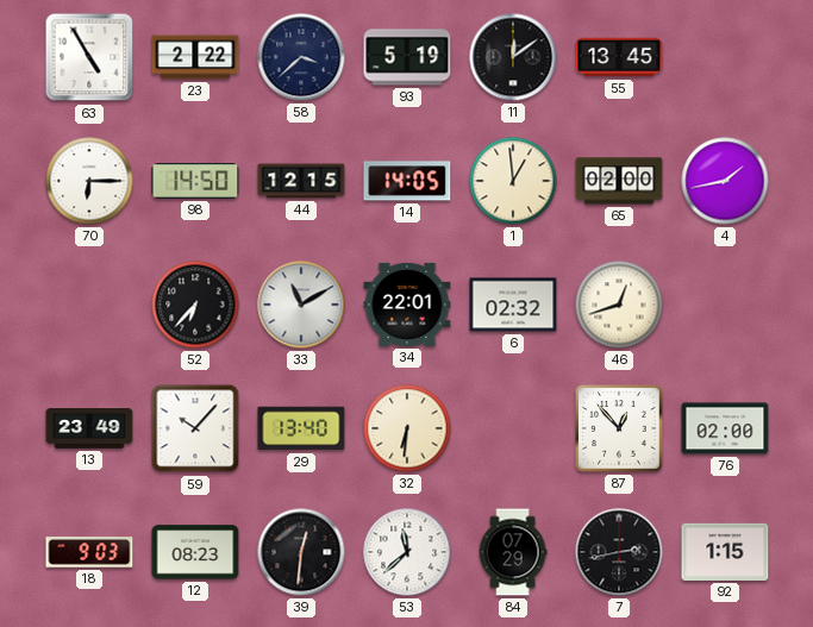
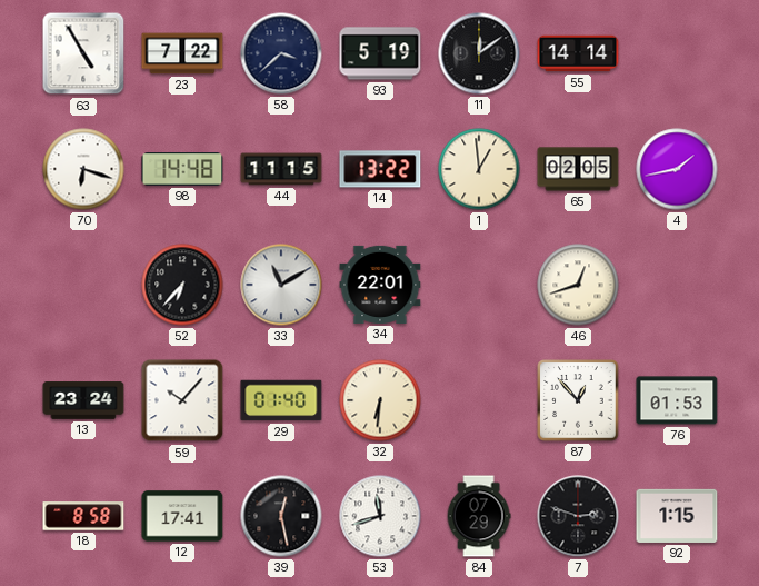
23: 2:22 -> 7:22
55: 13:45 -> 14:14
70: 6:15 -> 6:18
98: 14:50 -> 14:48
44: 12:15 -> 11:15
14: 14:05 -> 13:22
65: 02:00 -> 02:05
6: 02:32 -> none
13: 23:49 -> 23:24
29: 13:40 -> 01:40
76: 02:00 -> 01:53
18: 9:03 -> 8:58
12: 08:23 -> 17:41
39: 12:31 -> 12:28
53: 11:38 -> 11:42
7: 2:43 -> 2:48
